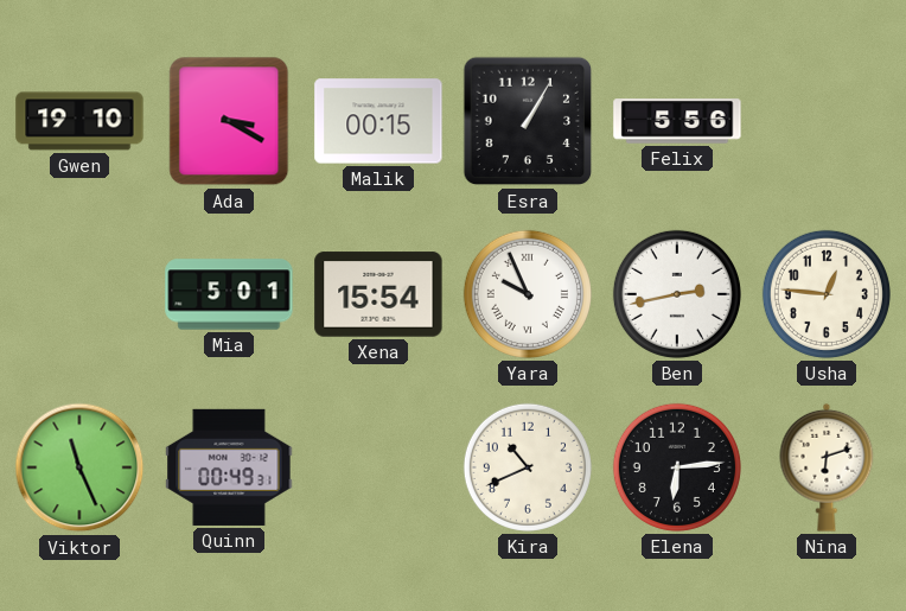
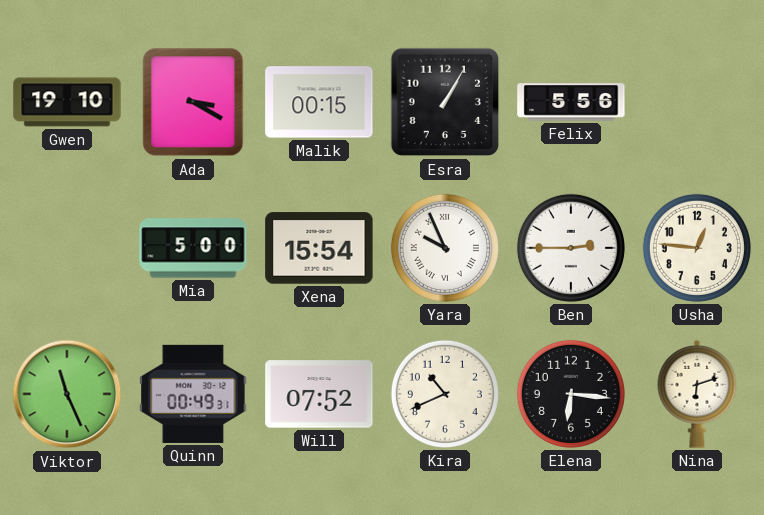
Mia: 5:01 -> 5:00
Ben: 2:43 -> 2:45
Will: none -> 07:52
Elena: 6:14 -> 6:16
